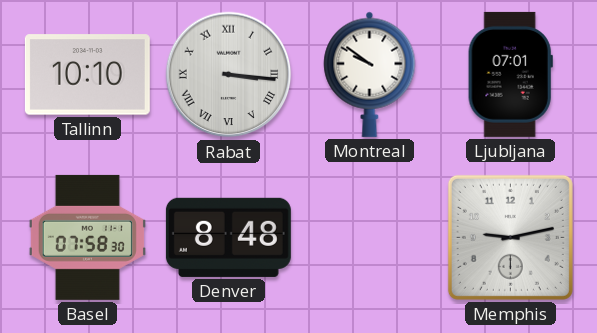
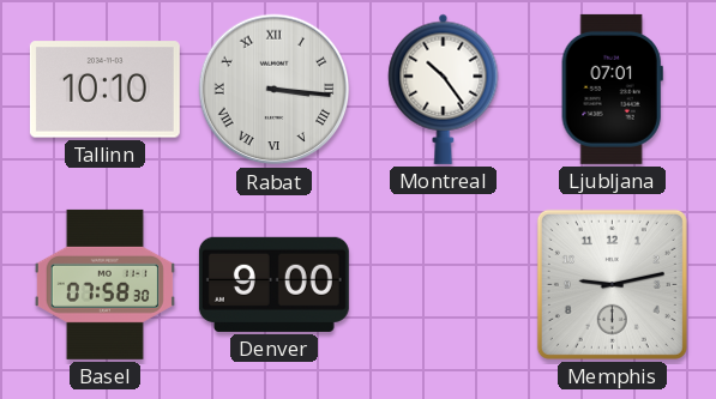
Montreal: 9:51 -> 10:24
Denver: 8:48 -> 9:00
